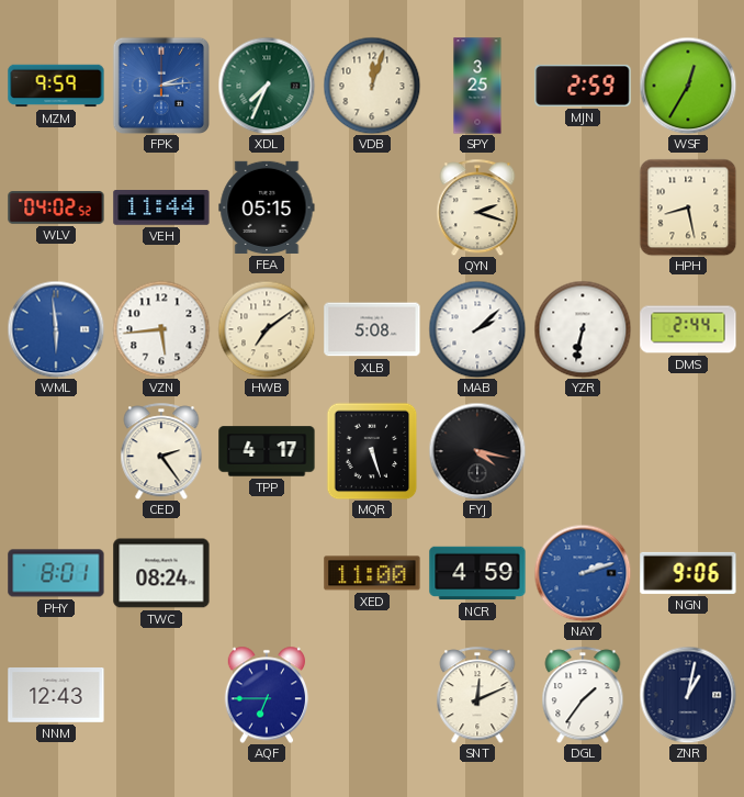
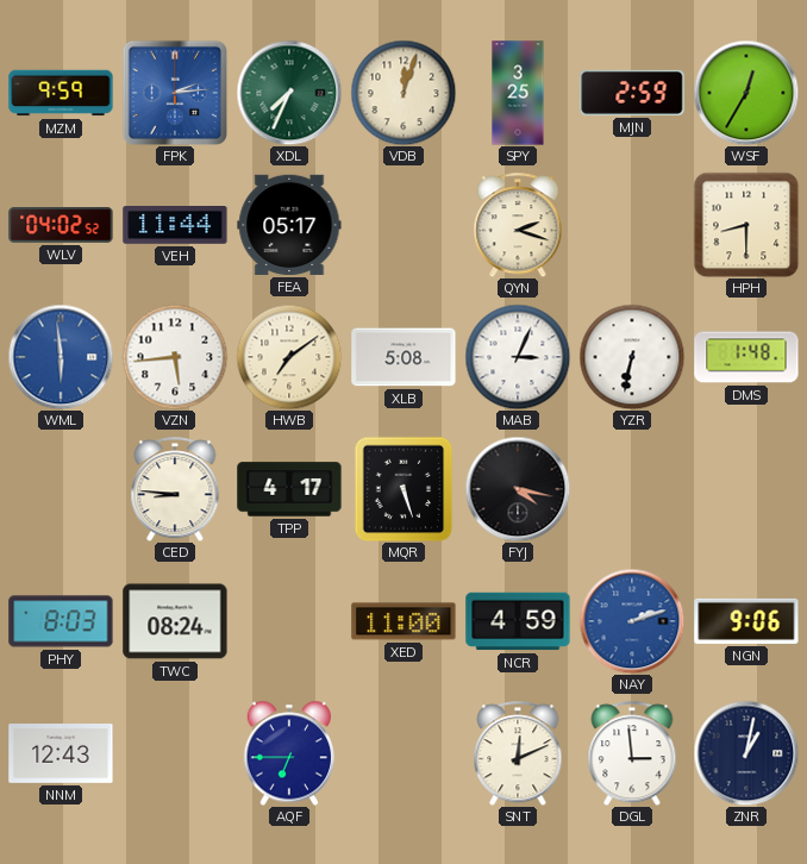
FEA: 05:15 -> 05:17
HPH: 8:28 -> 8:30
MAB: 2:08 -> 3:04
DMS: 2:44 -> 1:48
CED: 2:24 -> 8:46
PHY: 8:01 -> 8:03
DGL: 1:36 -> 2:59
